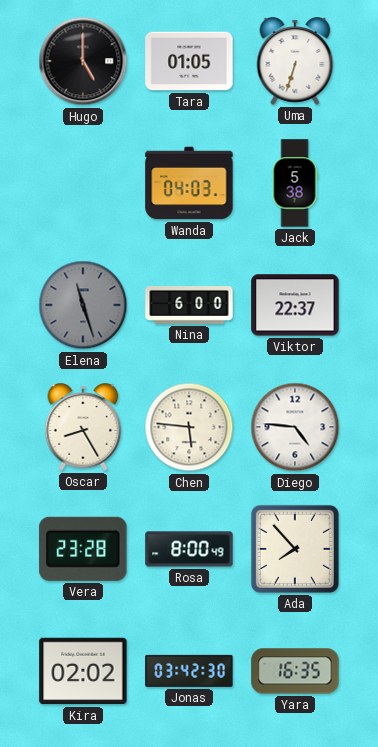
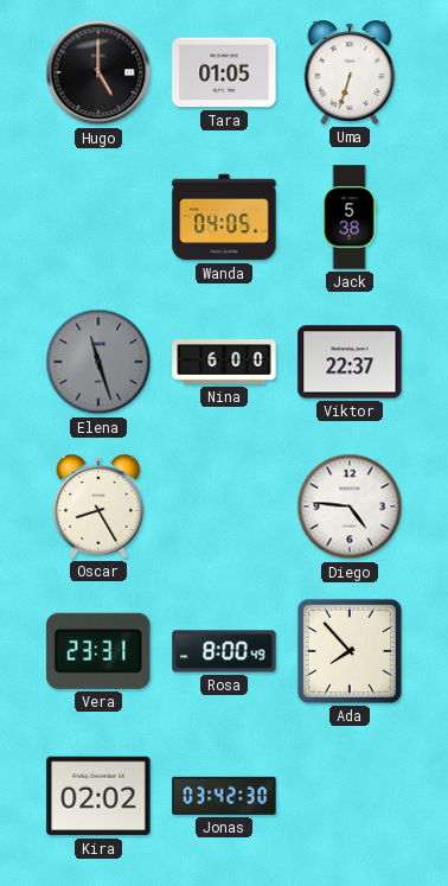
Wanda: 04:03 -> 04:05
Chen: 5:46 -> none
Vera: 23:28 -> 23:31
Yara: 16:35 -> none
